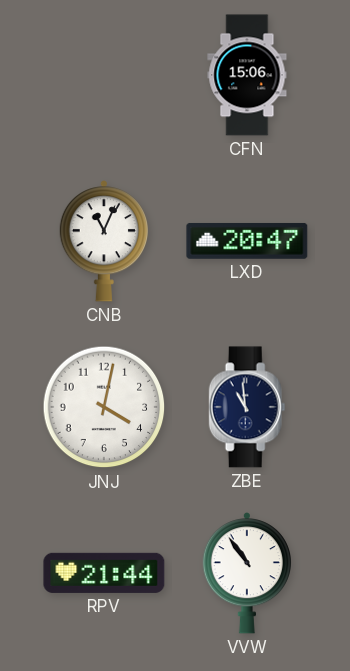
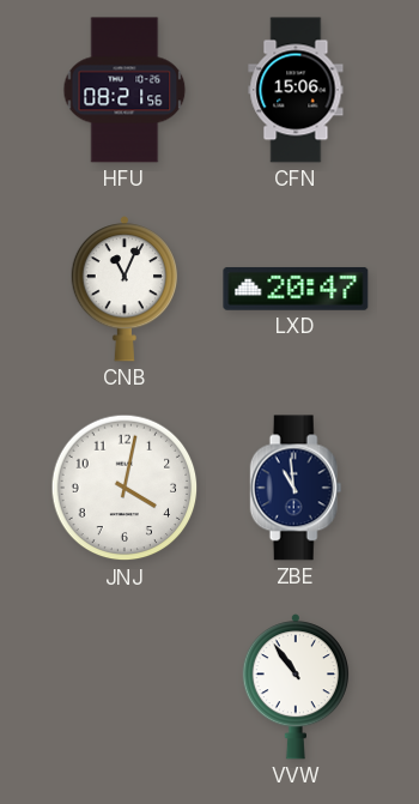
HFU: none -> 08:21
RPV: 21:44 -> none
